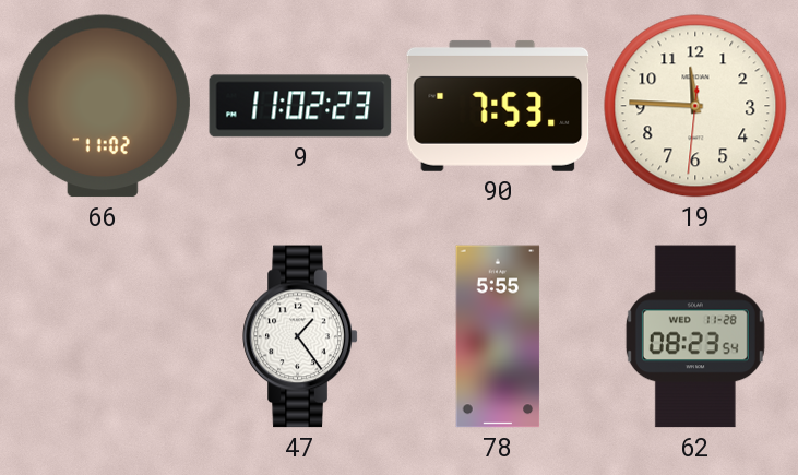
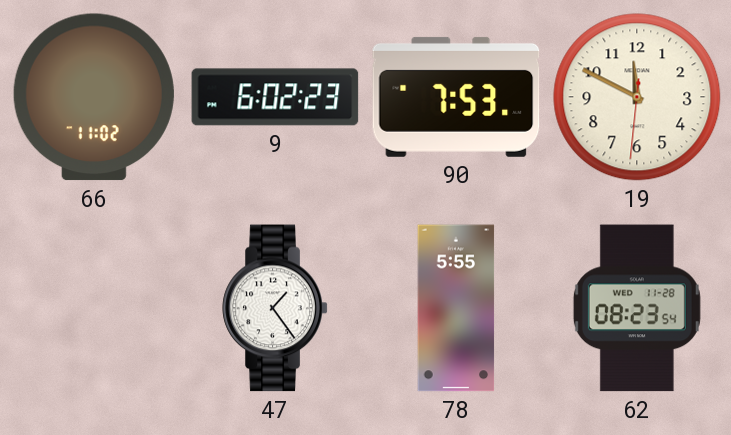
9: 11:02 -> 6:02
19: 11:45 -> 11:49
